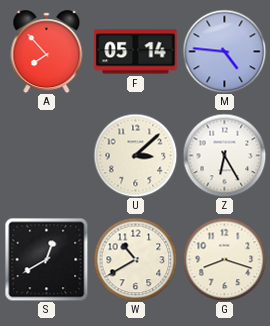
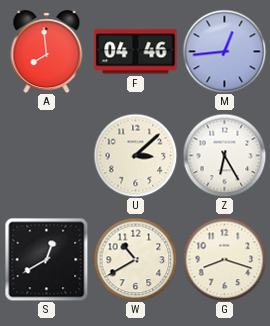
A: 7:53 -> 7:59
F: 05:14 -> 04:46
M: 4:46 -> 12:44
